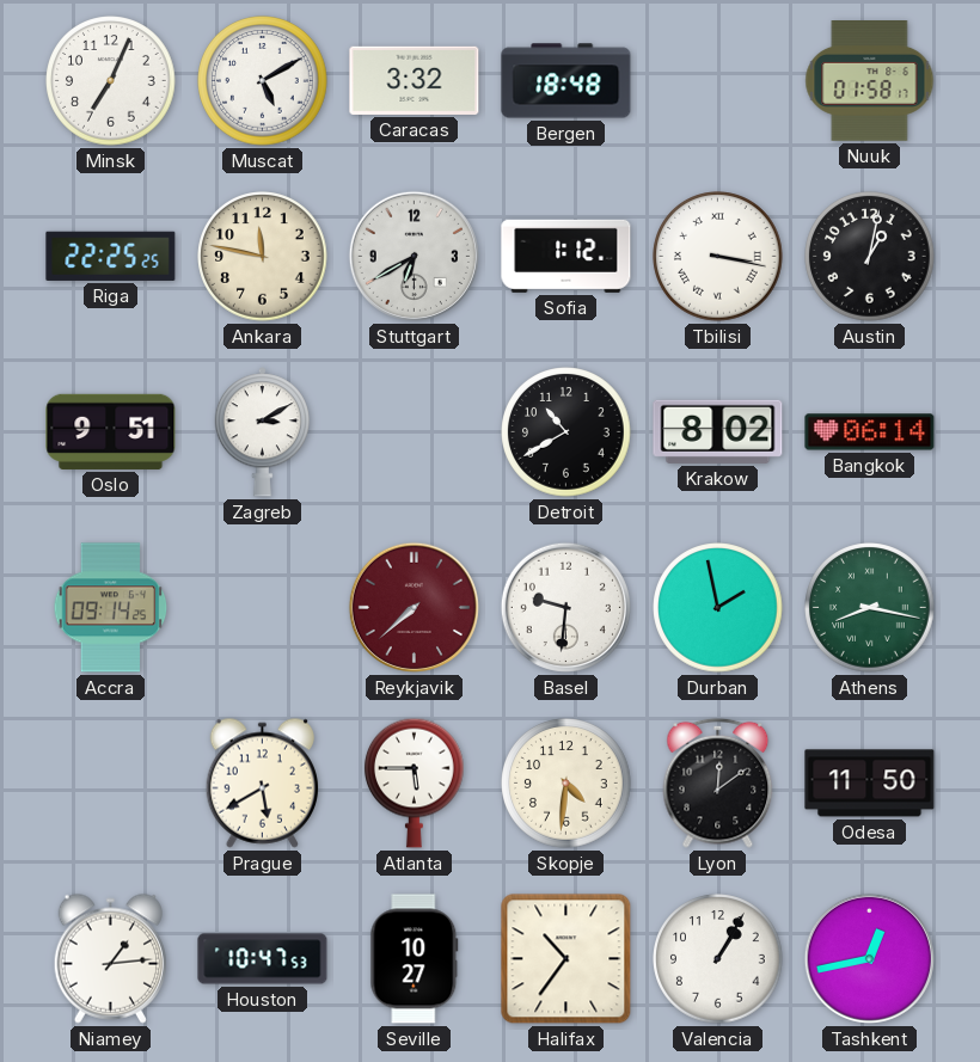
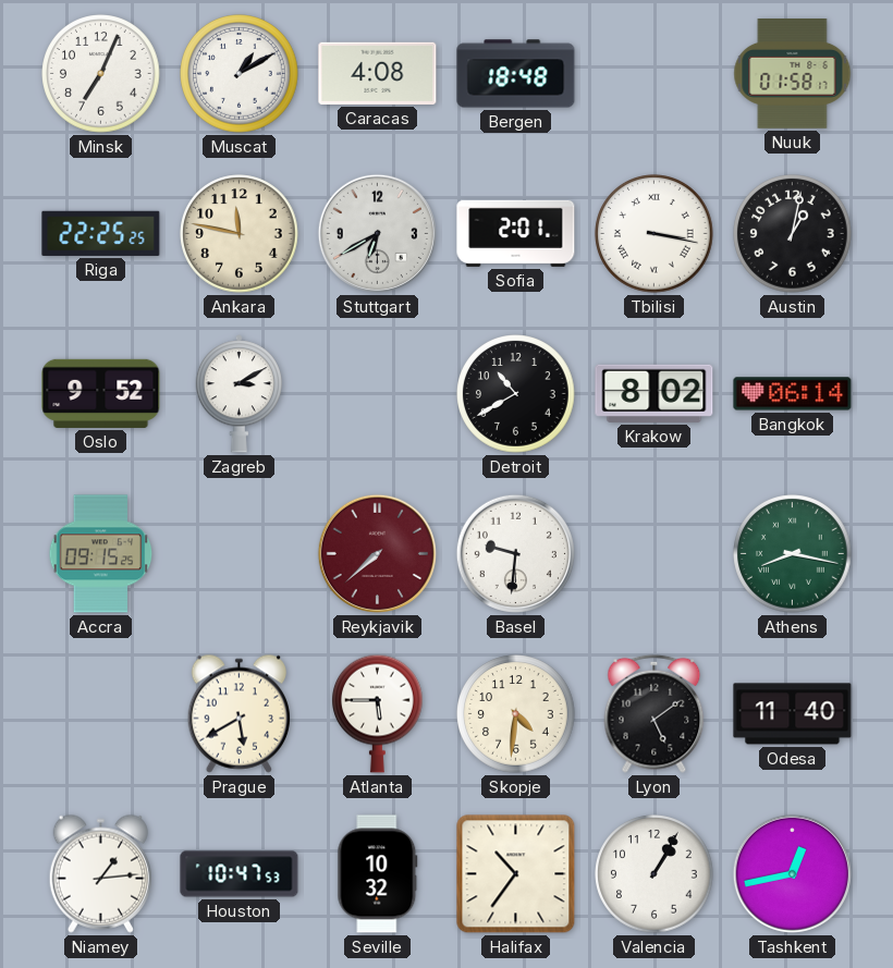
Muscat: 5:10 -> 1:10
Caracas: 3:32 -> 4:08
Sofia: 1:12 -> 2:01
Oslo: 9:51 -> 9:52
Accra: 09:14 -> 09:15
Durban: 1:58 -> none
Lyon: 12:09 -> 5:09
Odesa: 11:50 -> 11:40
Seville: 10:27 -> 10:32
